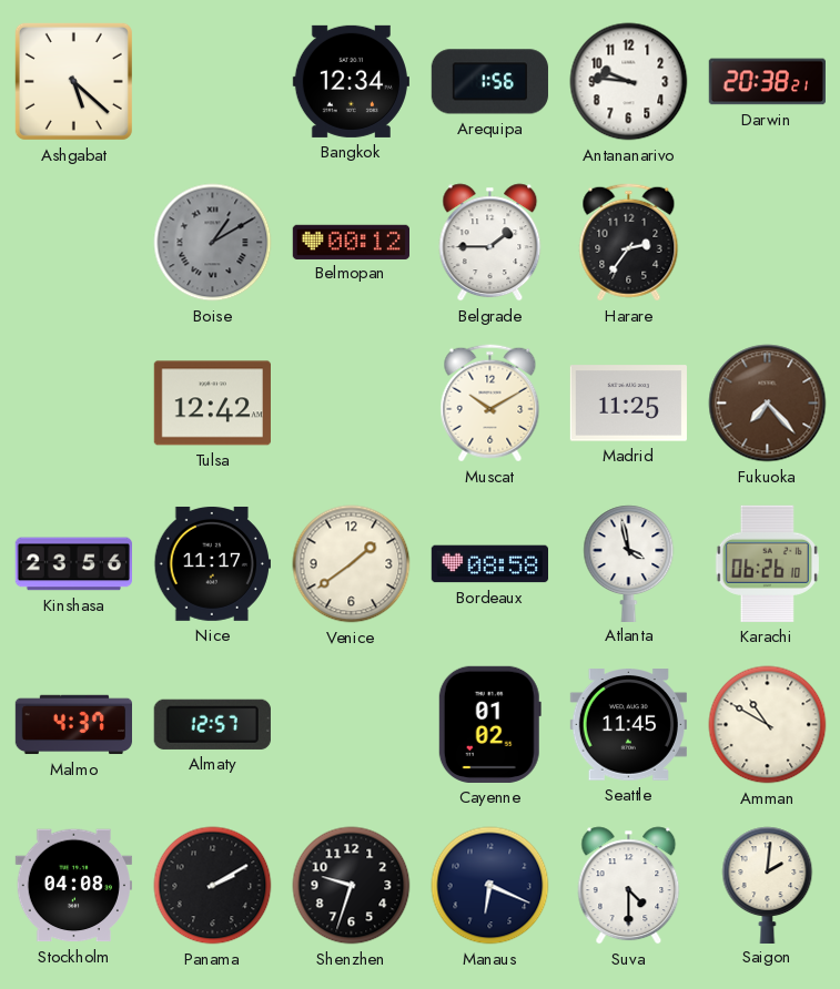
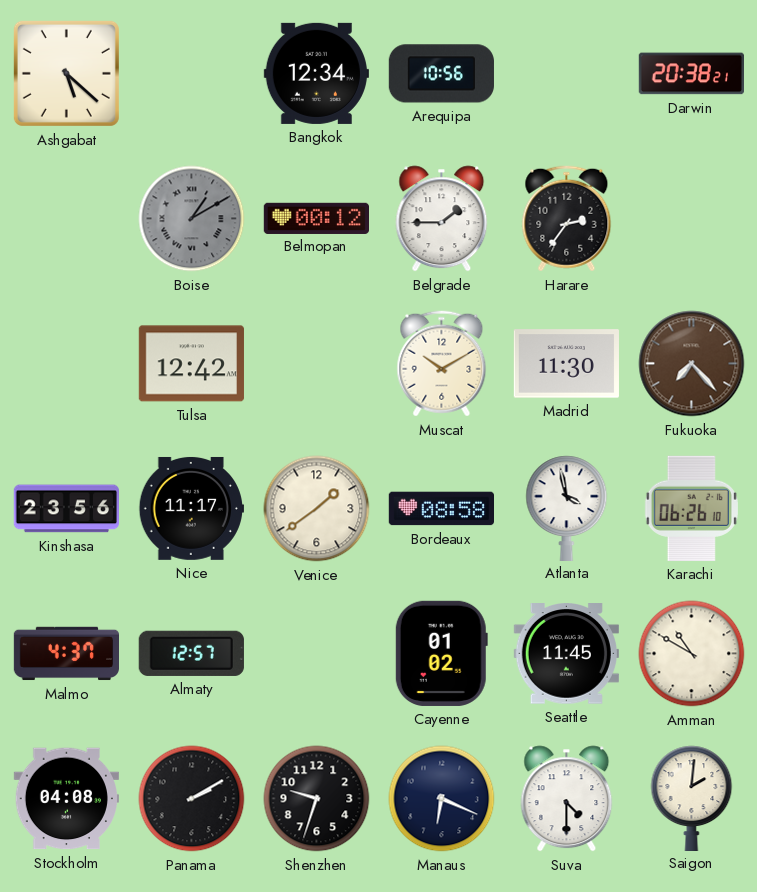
Arequipa: 1:56 -> 10:56
Antananarivo: 9:46 -> none
Madrid: 11:25 -> 11:30
